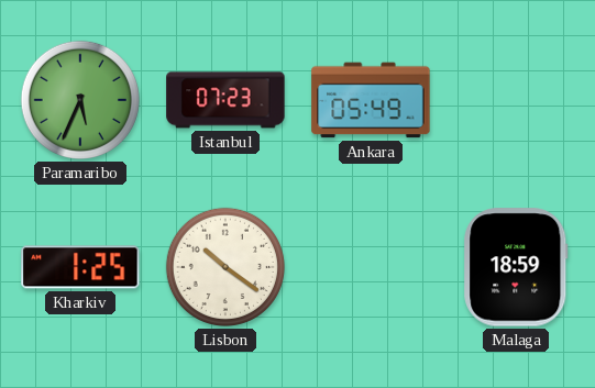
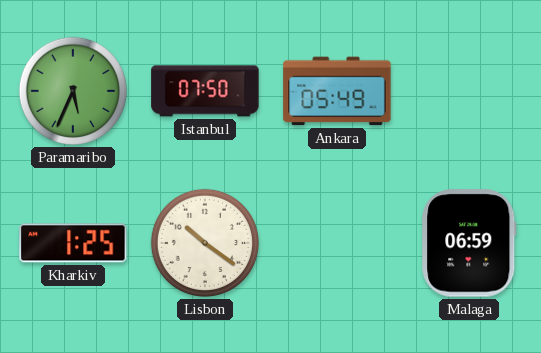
Istanbul: 07:23 -> 07:50
Malaga: 18:59 -> 06:59
